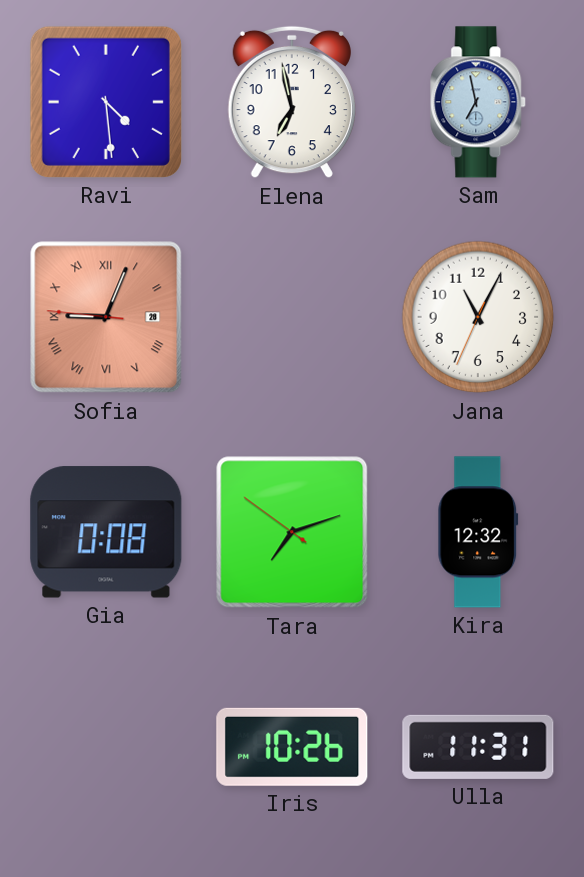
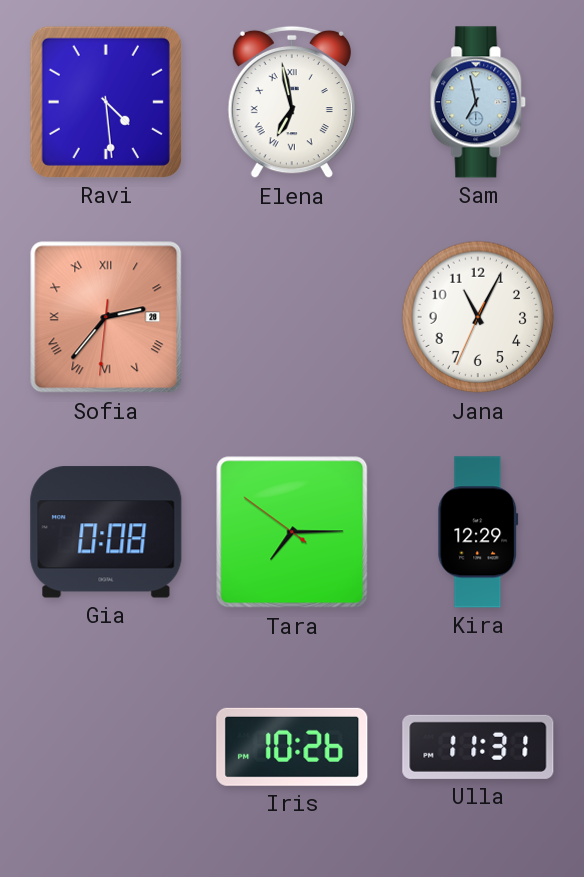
Elena numerals: Arabic -> Roman
Sofia: 9:03 -> 2:36
Tara: 7:11 -> 7:14
Kira: 12:32 -> 12:29
